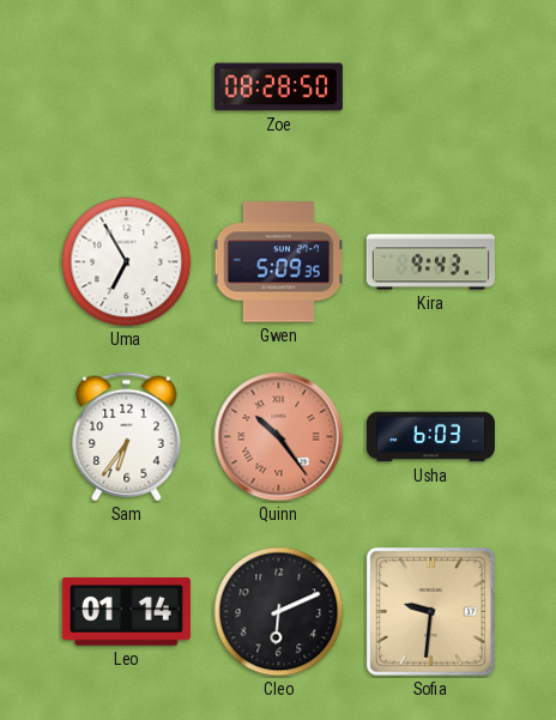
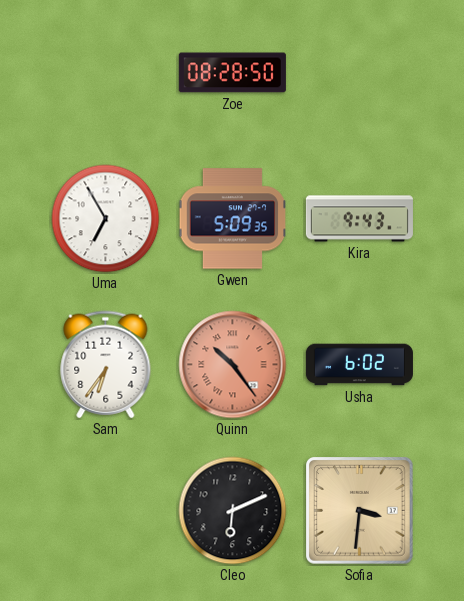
Usha: 6:03 -> 6:02
Leo: 01:14 -> none
Sofia: 9:31 -> 3:31
